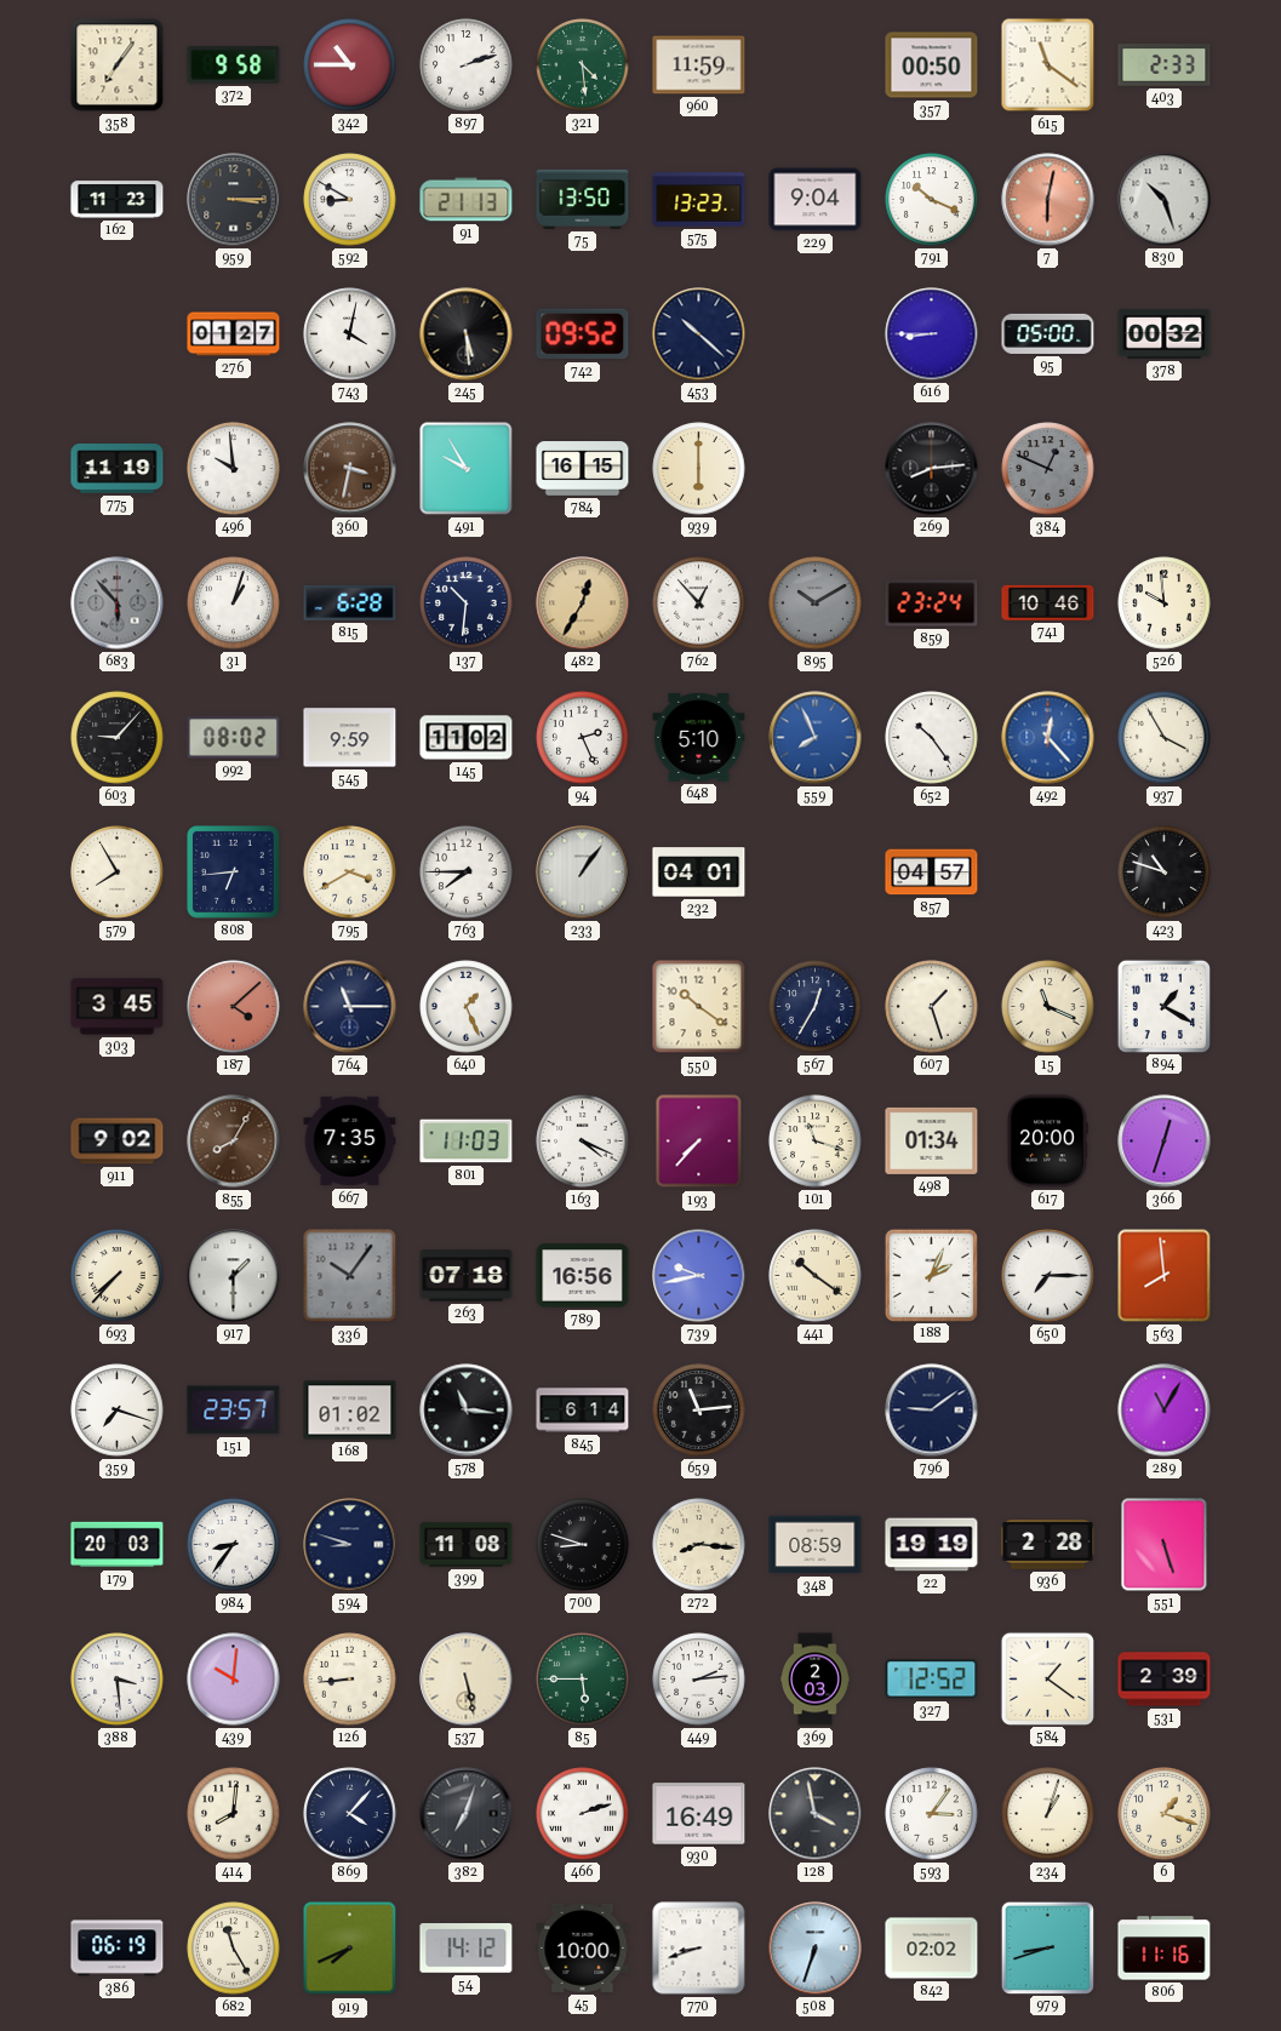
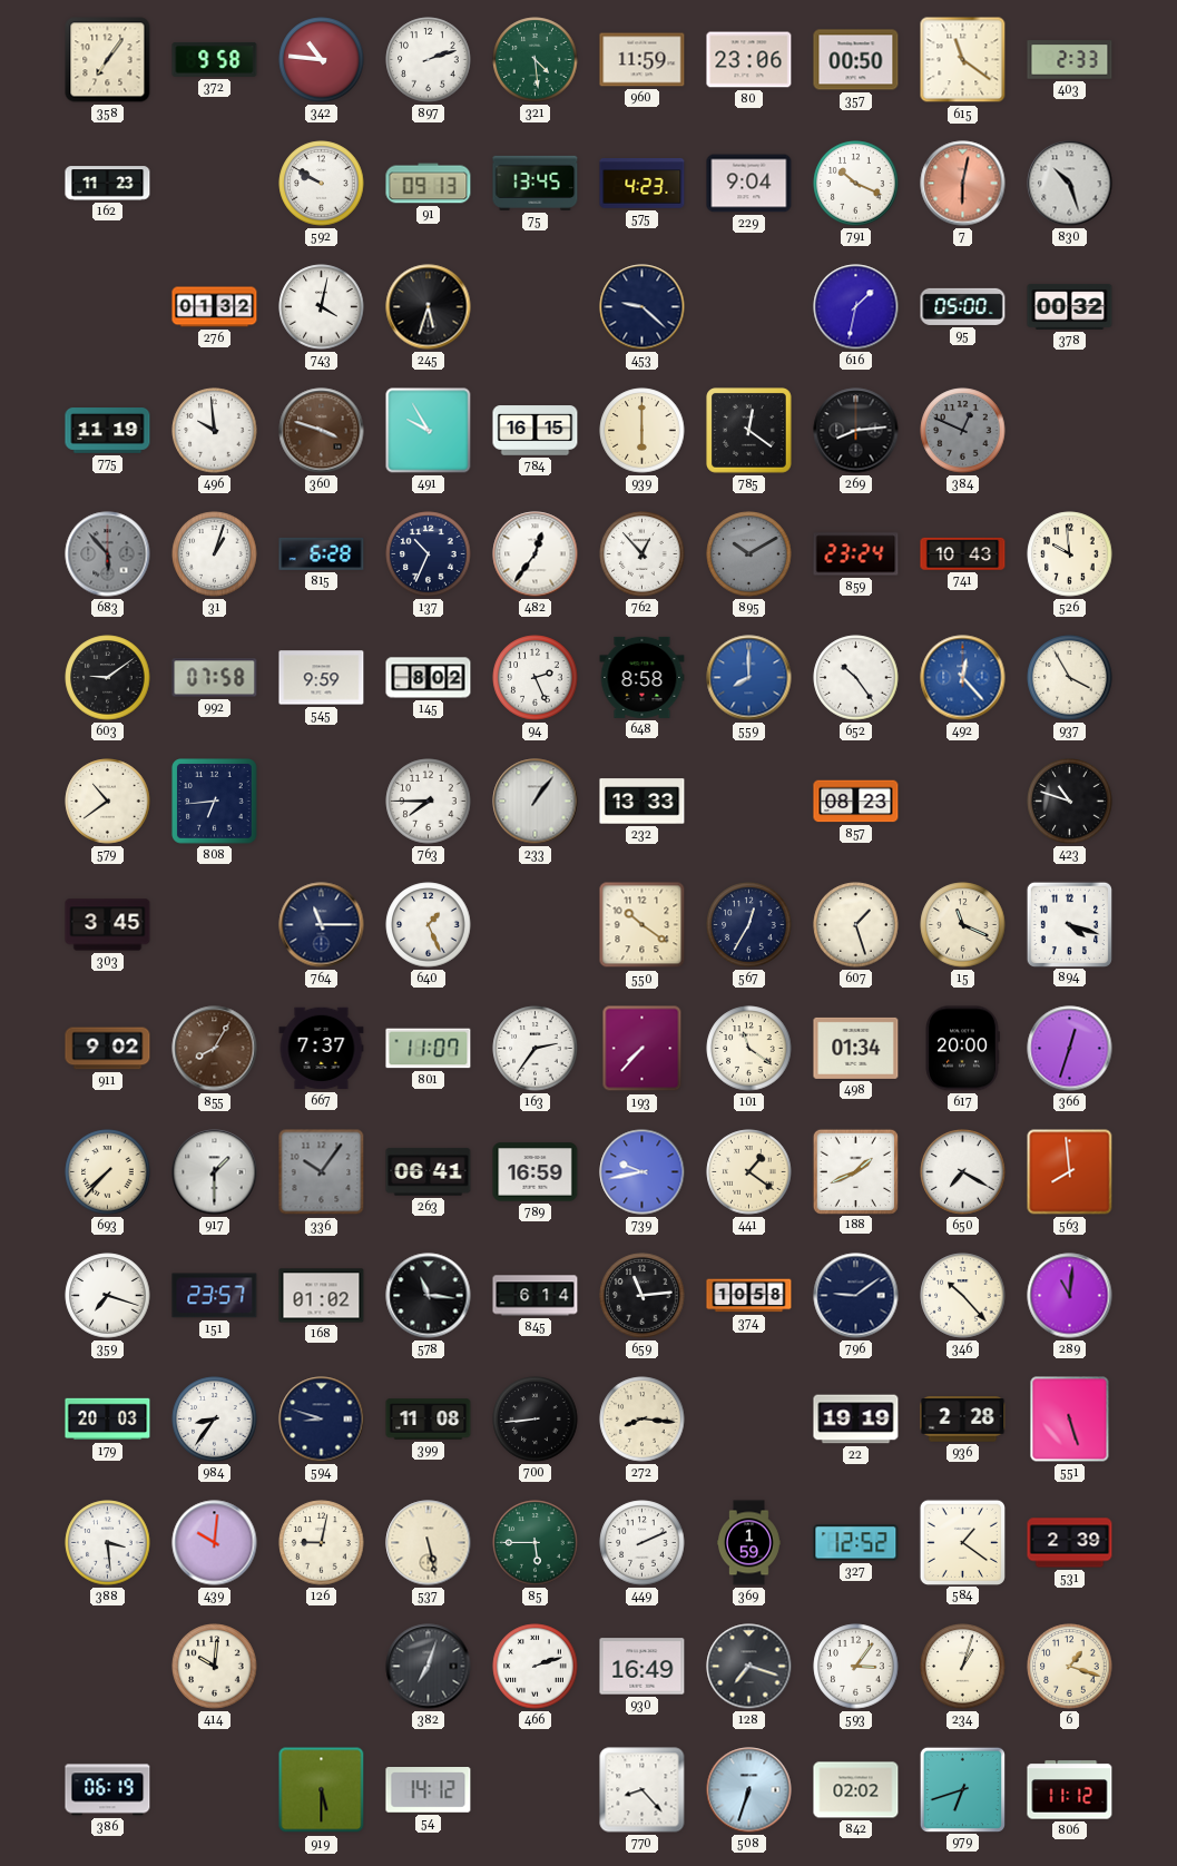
342: 10:45 -> 10:46
80: none -> 23:06
959: 3:15 -> none
592: 8:50 -> 9:50
91: 21:13 -> 09:13
75: 13:50 -> 13:45
575: 13:23 -> 4:23
276: 01:27 -> 01:32
245: 5:29 -> 5:33
742: 09:52 -> none
453: 10:22 -> 9:22
616: 8:45 -> 1:32
360: 3:32 -> 3:48
785: none -> 12:21
137: 10:31 -> 10:34
482: 12:35 -> 12:36
482 dial: champagne -> white
741: 10:46 -> 10:43
603: 9:07 -> 9:09
992: 08:02 -> 07:58
145: 11:02 -> 8:02
648: 5:10 -> 8:58
559: 7:56 -> 8:00
579: 7:55 -> 10:39
795: 3:40 -> none
232: 04:01 -> 13:33
857: 04:57 -> 08:23
187: 4:08 -> none
894: 1:20 -> 4:18
667: 7:35 -> 7:37
801: 11:03 -> 11:07
163: 4:19 -> 2:36
101: 11:18 -> 11:21
263: 07:18 -> 06:41
789: 16:56 -> 16:59
441: 10:21 -> 1:21
188: 2:04 -> 1:41
650: 7:15 -> 7:20
374: none -> 10:58
346: none -> 10:23
289: 11:05 -> 11:01
700: 8:48 -> 8:44
348: 08:59 -> none
126: 8:44 -> 9:02
449: 2:14 -> 2:11
369: 2:03 -> 1:59
414: 8:01 -> 10:01
869: 4:07 -> none
128: 3:58 -> 7:18
682: 11:25 -> none
919: 7:41 -> 5:30
45: 10:00 -> none
770: 8:42 -> 8:23
979: 8:42 -> 6:42
806: 11:16 -> 11:12
